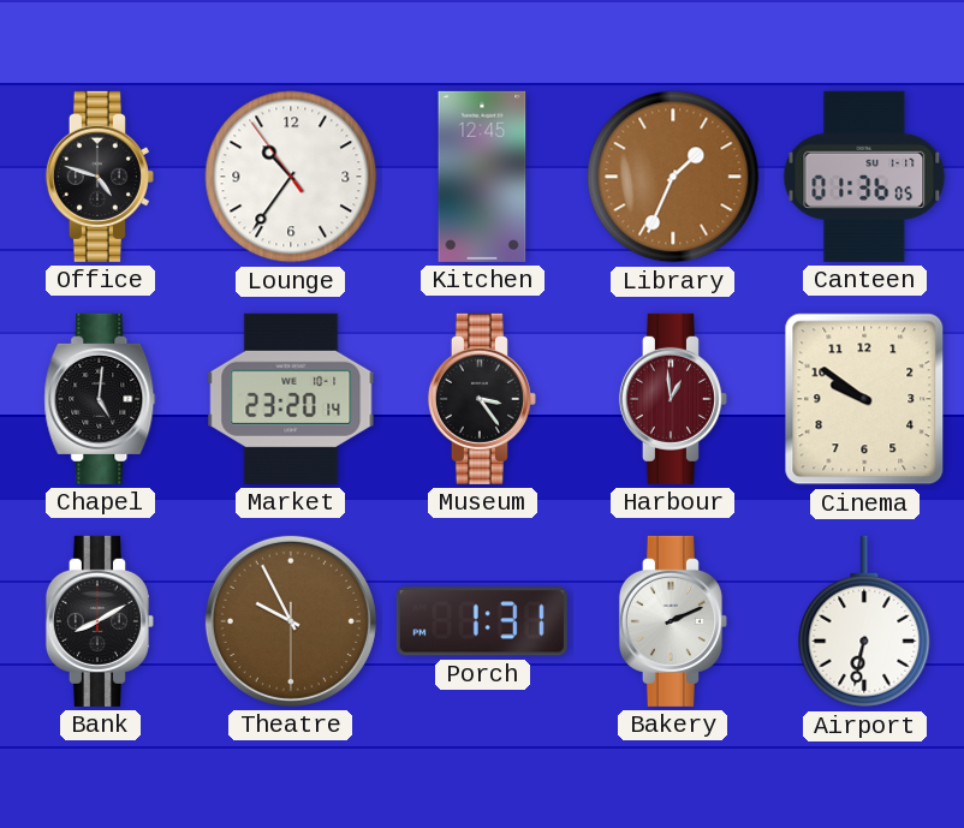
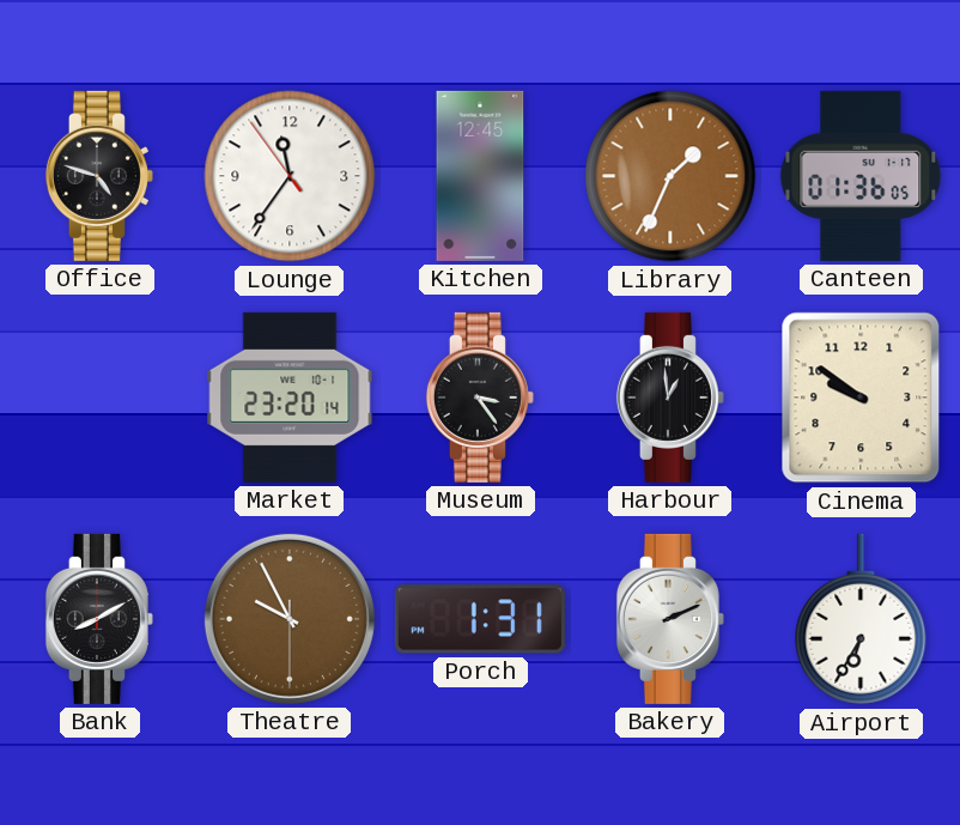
Lounge: 10:35 -> 11:35
Chapel: 5:01 -> none
Harbour dial: burgundy -> black
Airport: 6:32 -> 6:35
